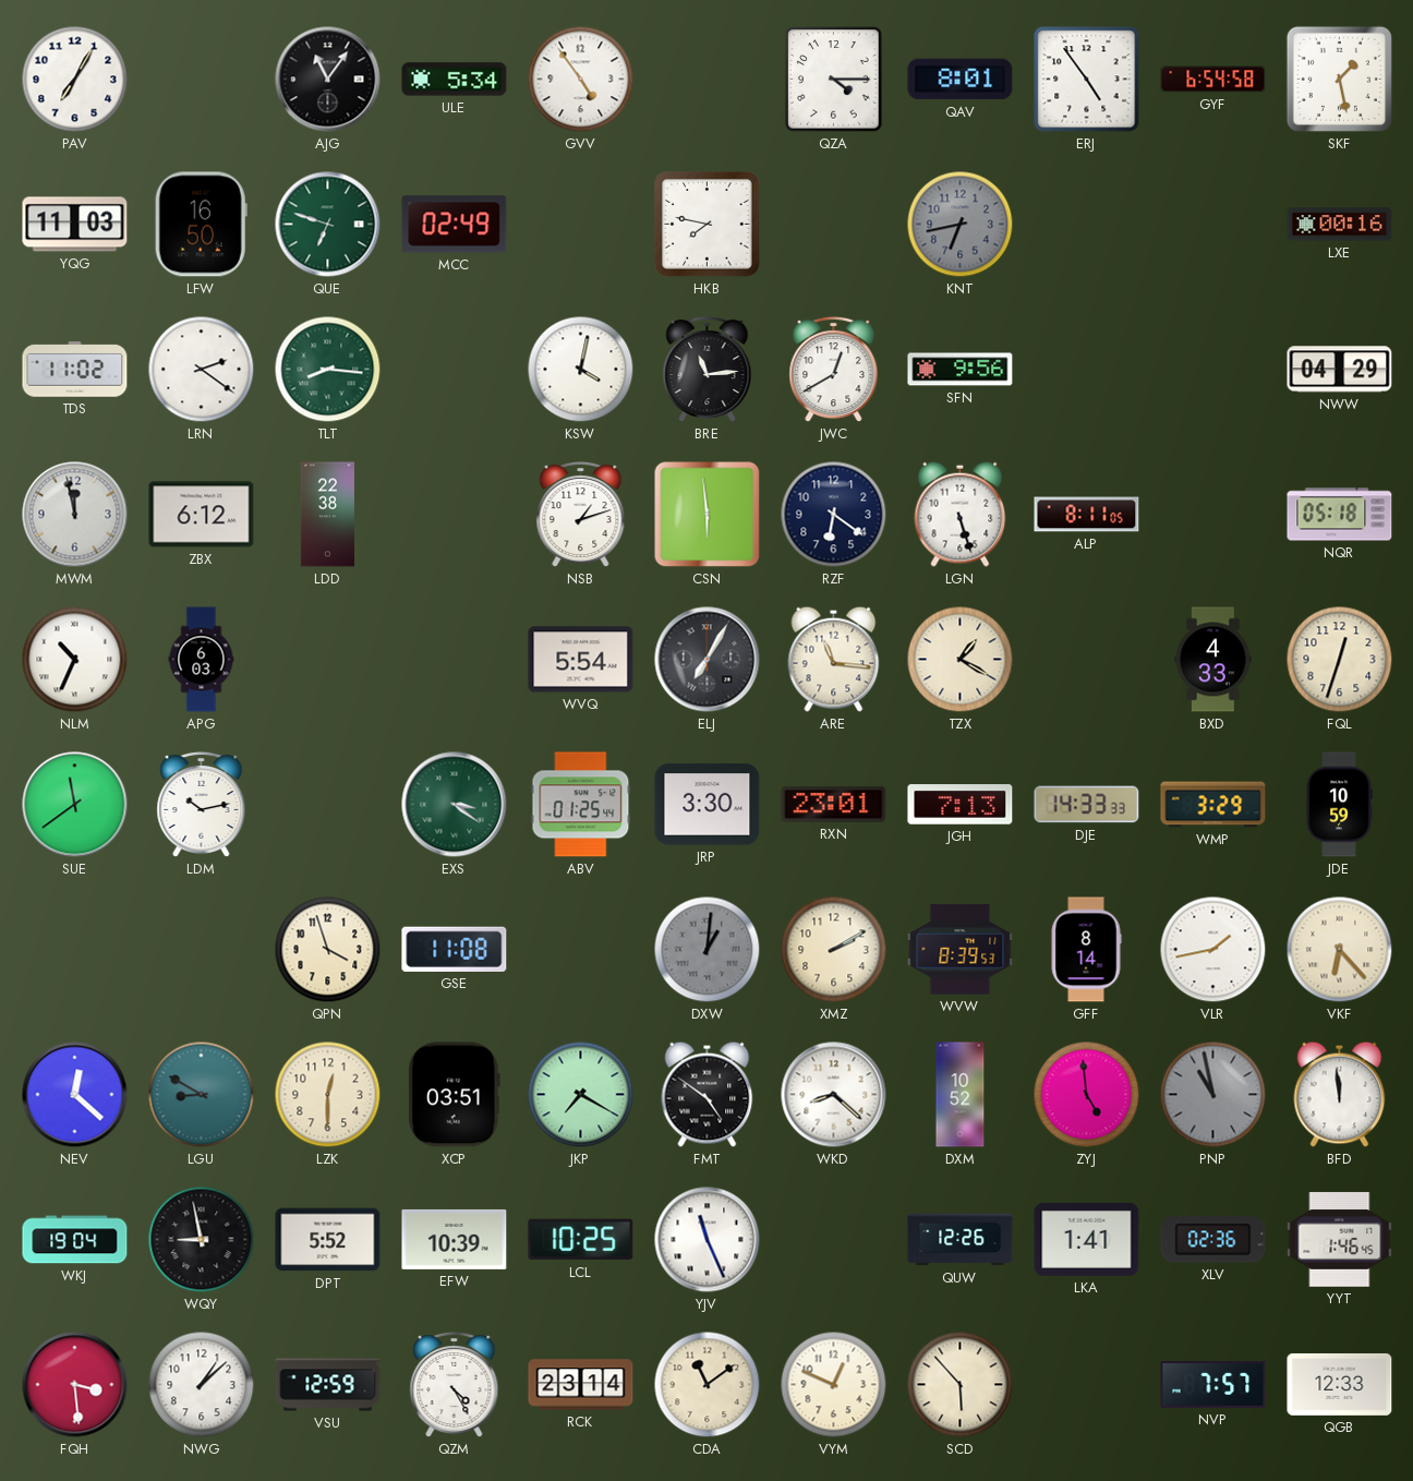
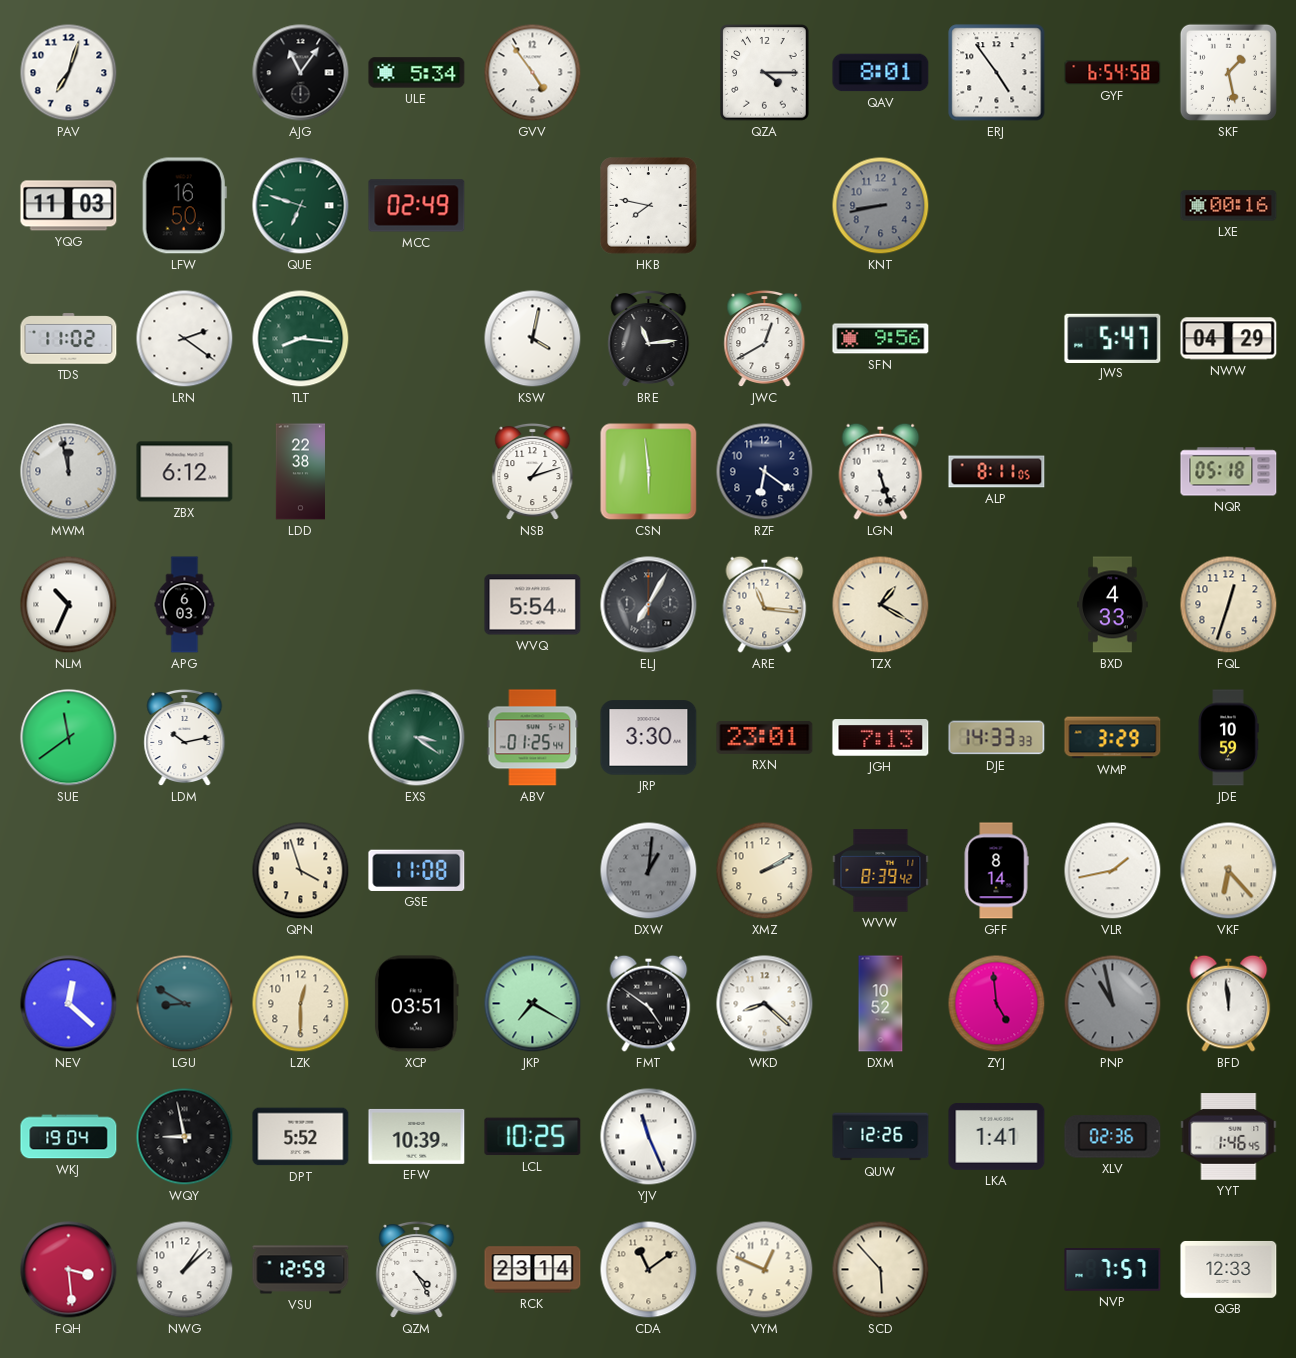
PAV: 7:05 -> 7:03
KNT: 6:43 -> 8:43
JWS: none -> 5:47
WVW: 8:39:53 -> 8:39:42
